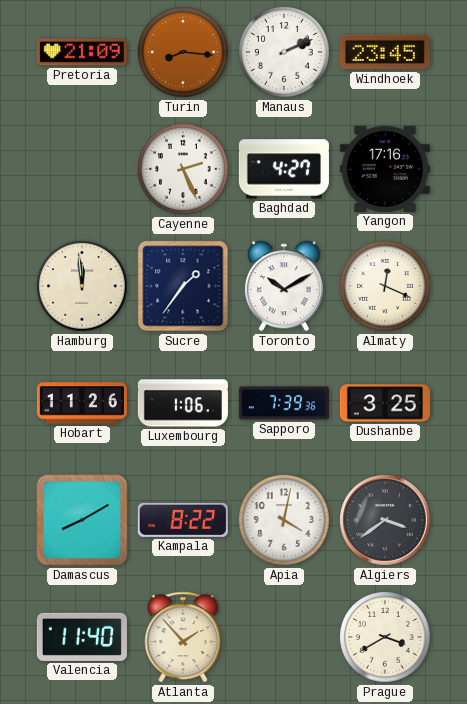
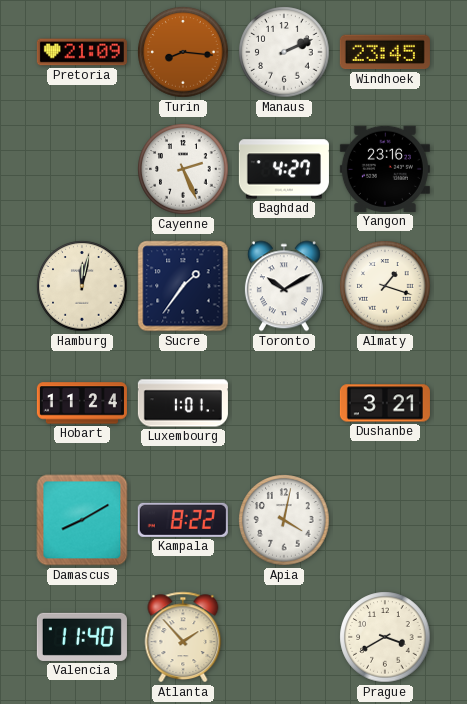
Yangon: 17:16 -> 23:16
Hamburg: 11:59 -> 12:02
Almaty: 12:19 -> 1:18
Hobart: 11:26 -> 11:24
Luxembourg: 1:06 -> 1:01
Sapporo: 7:39 -> none
Dushanbe: 3:25 -> 3:21
Algiers: 3:39 -> none
